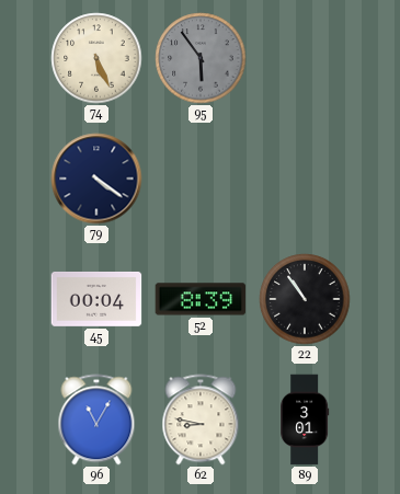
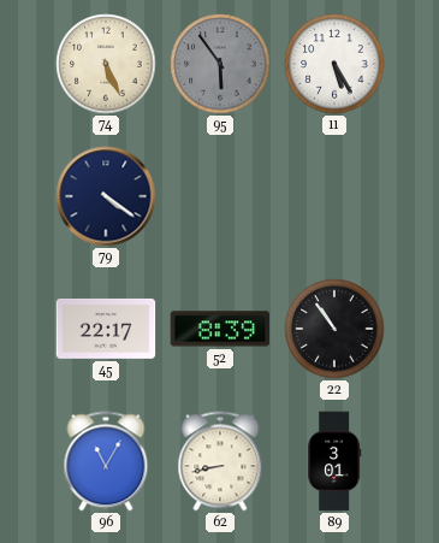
11: none -> 5:25
45: 00:04 -> 22:17
62: 8:47 -> 8:43
